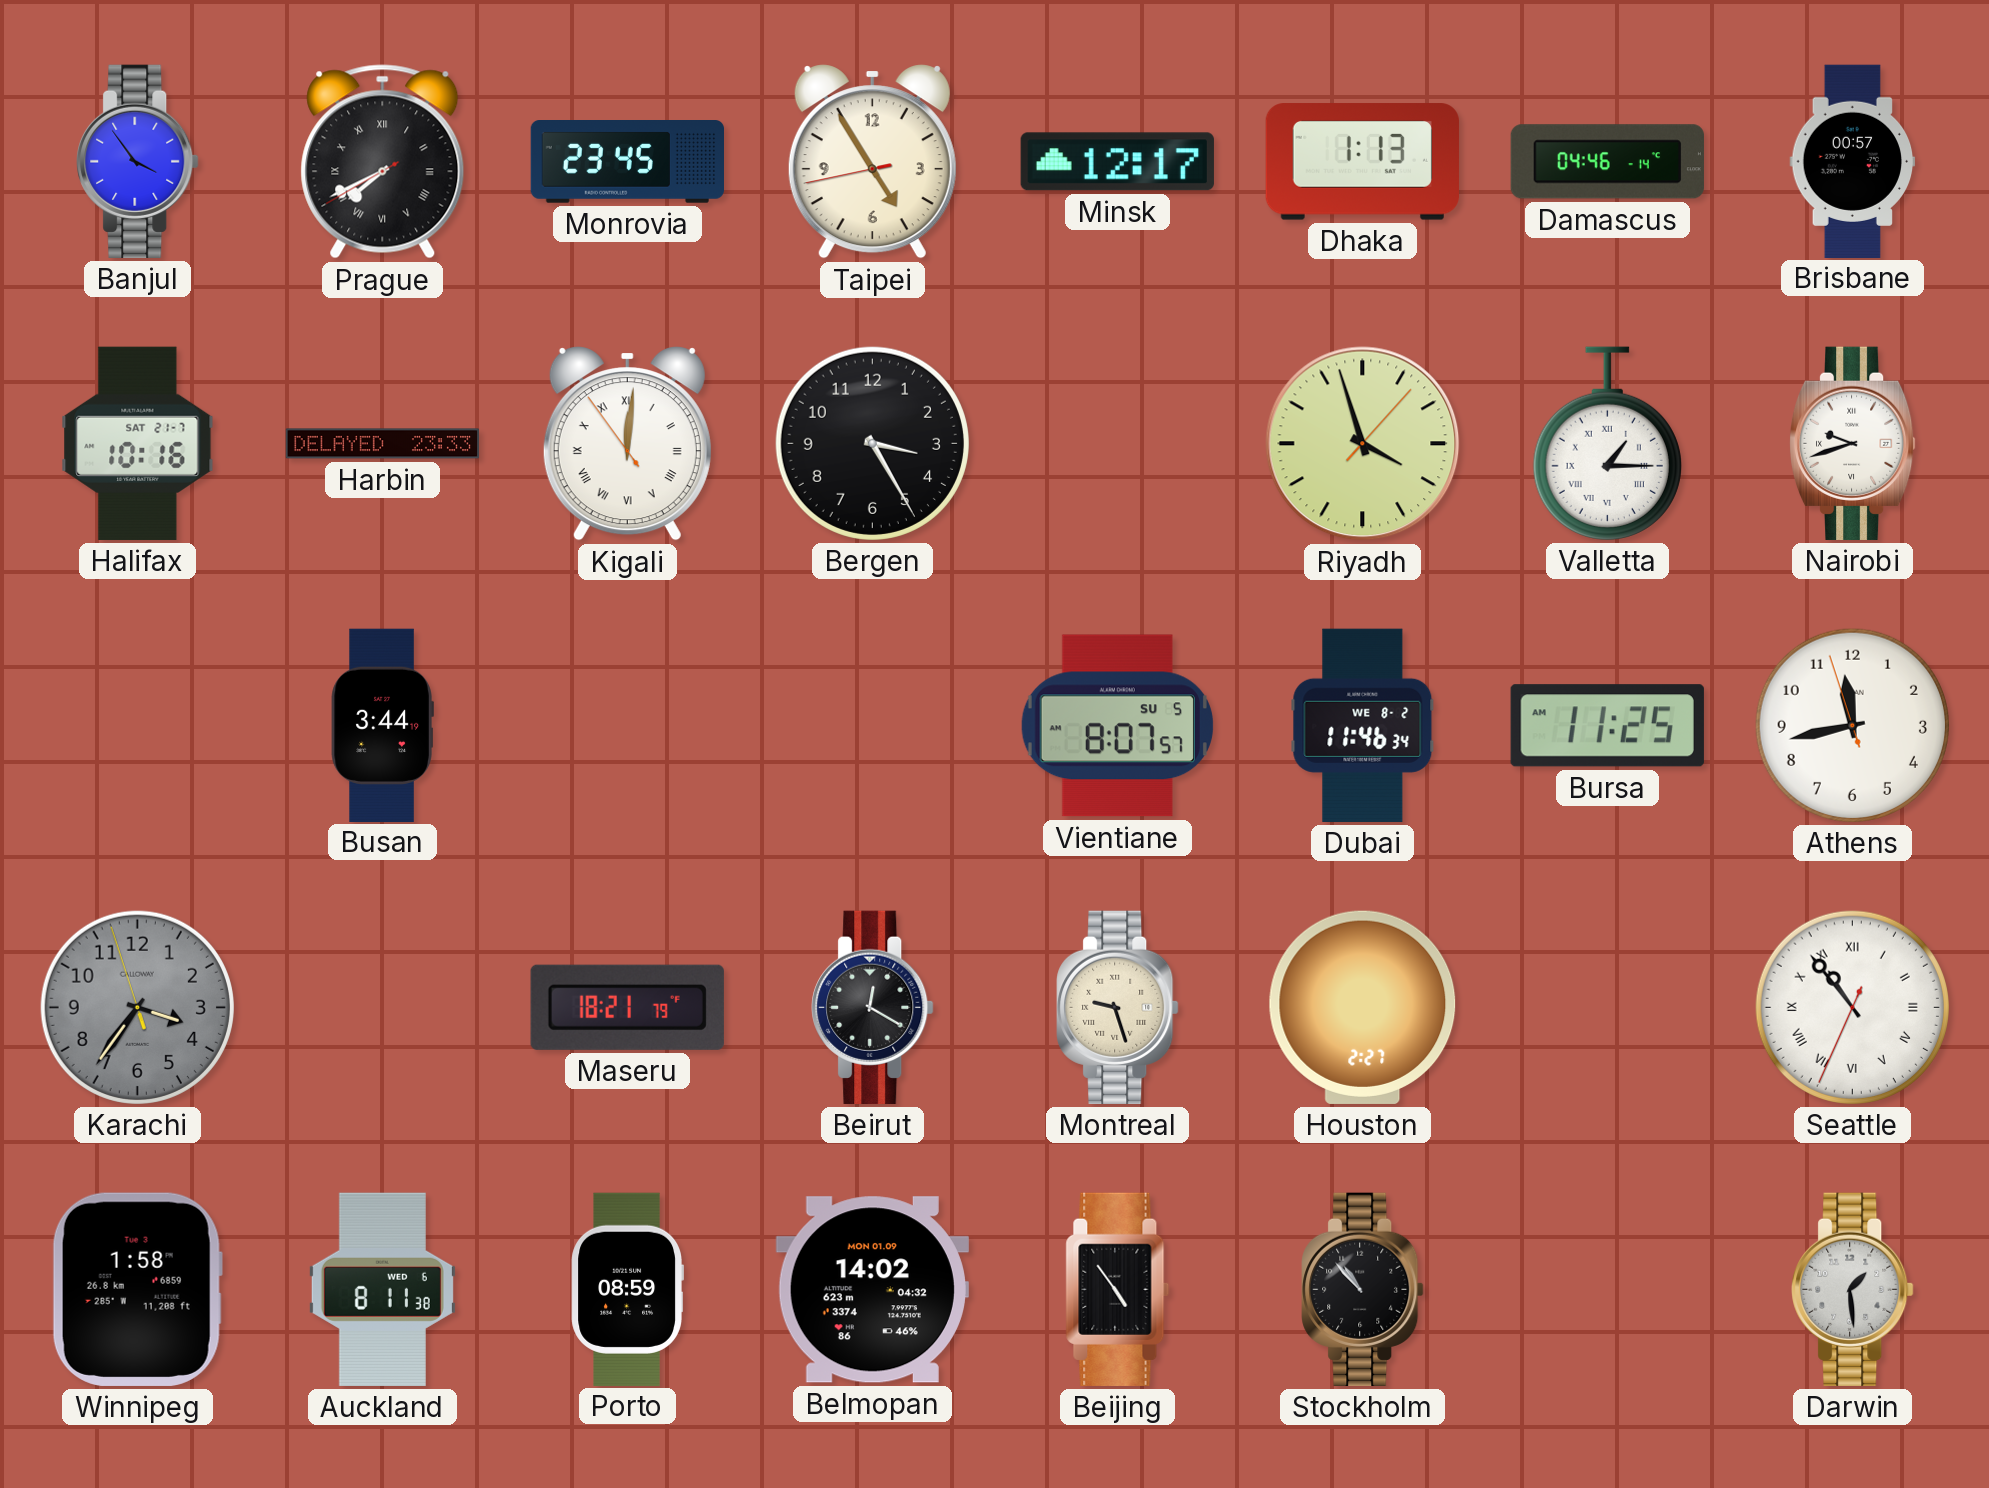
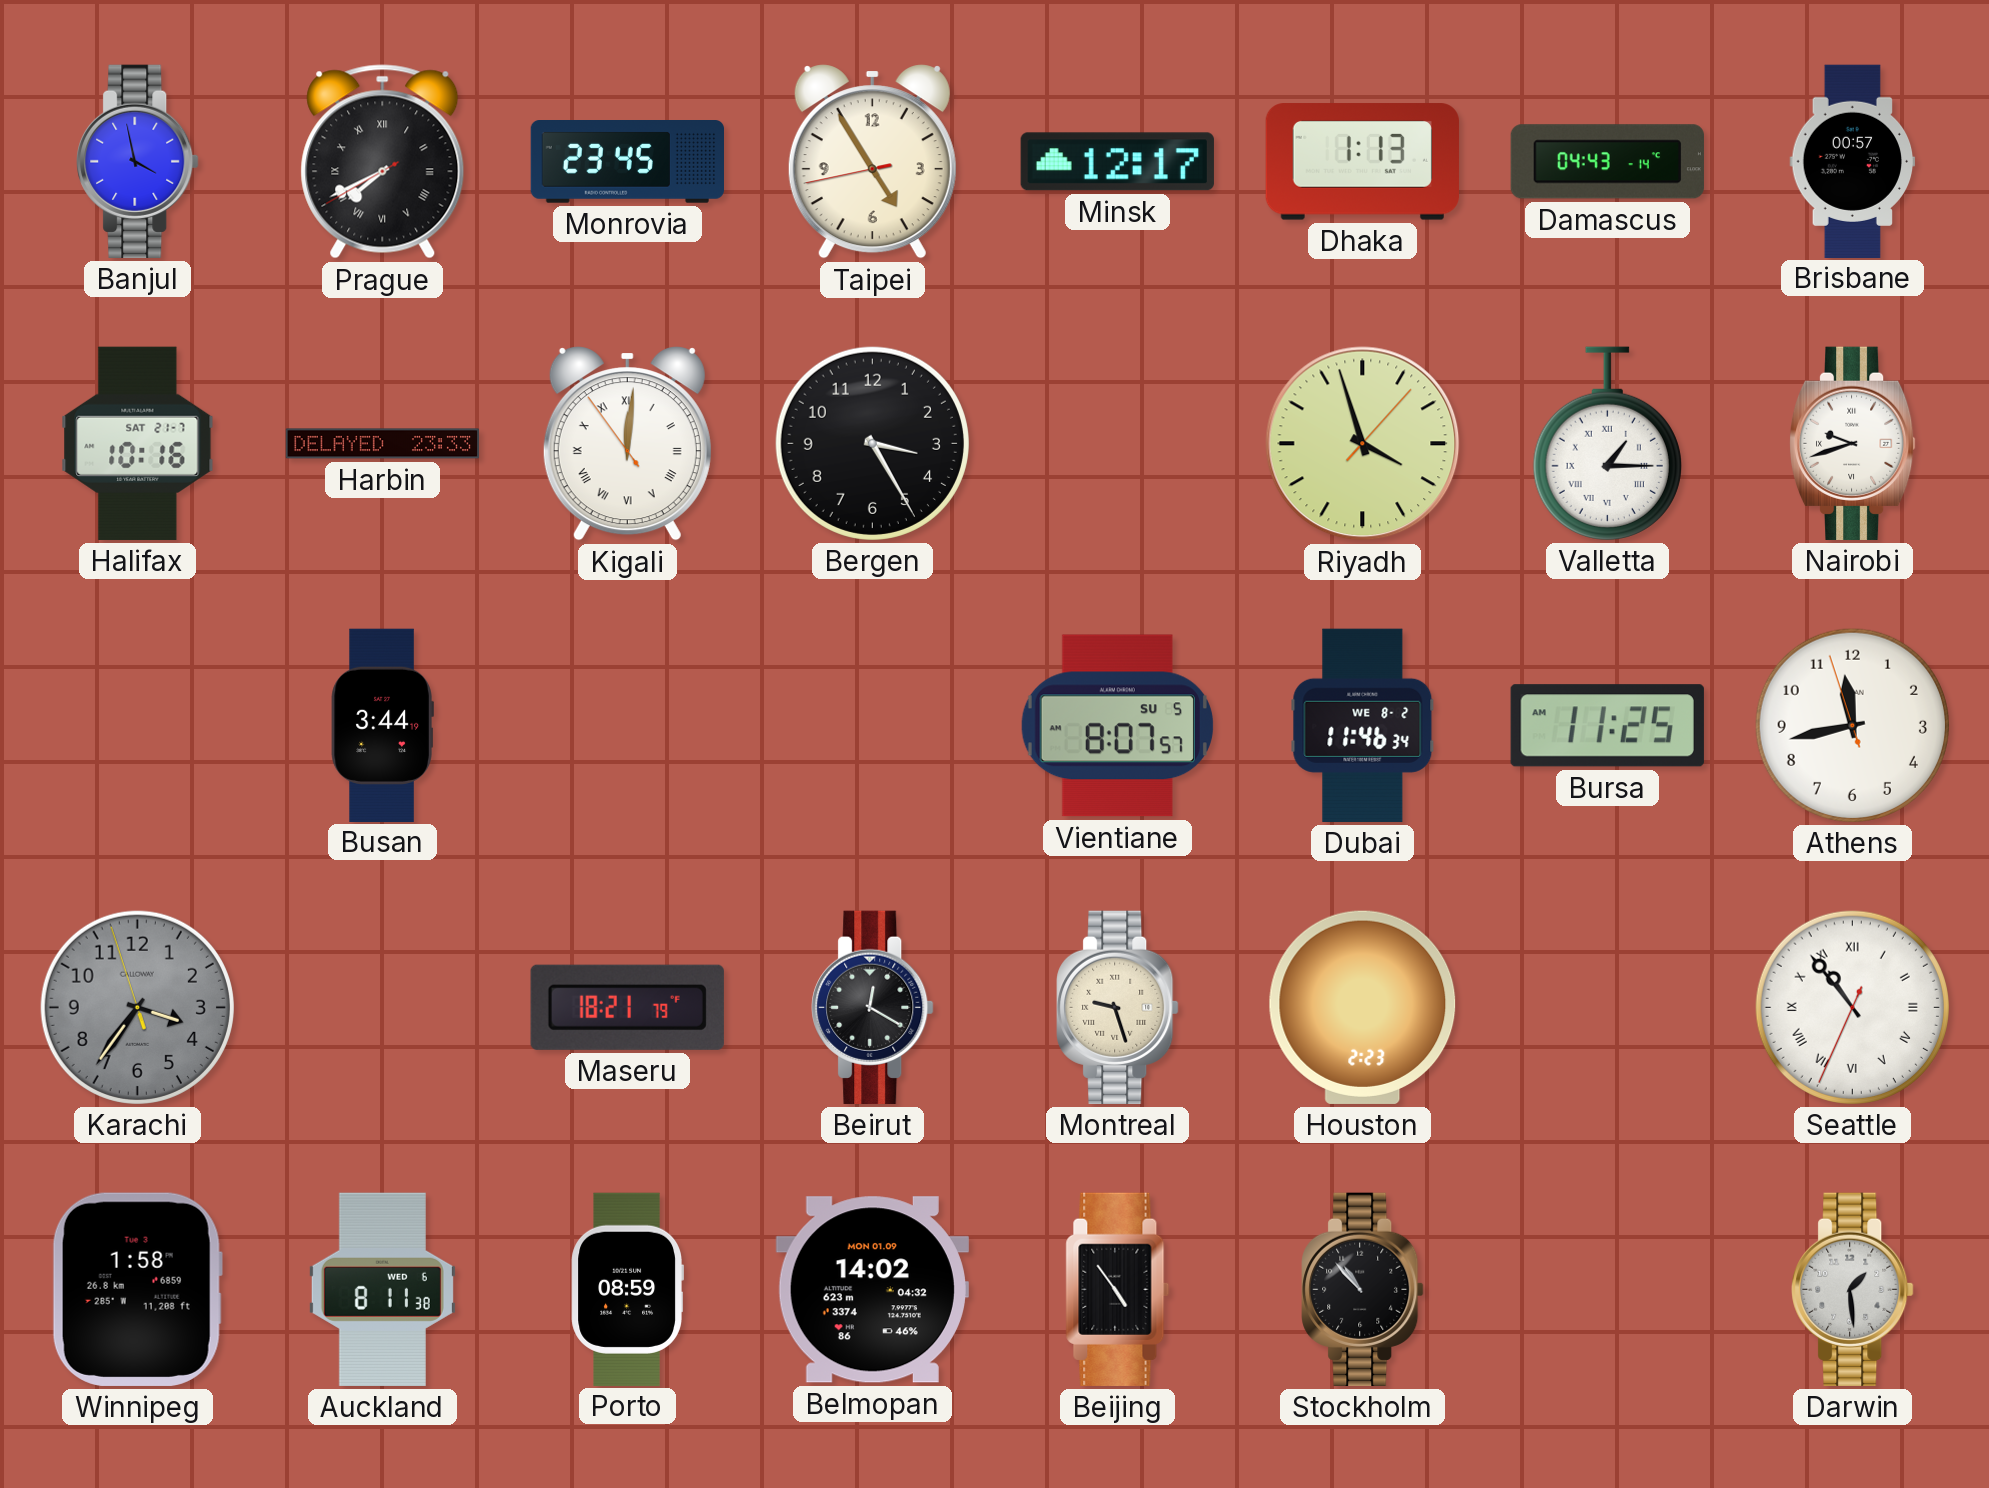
Banjul: 3:54 -> 3:58
Damascus: 04:46 -> 04:43
Houston: 2:27 -> 2:23
